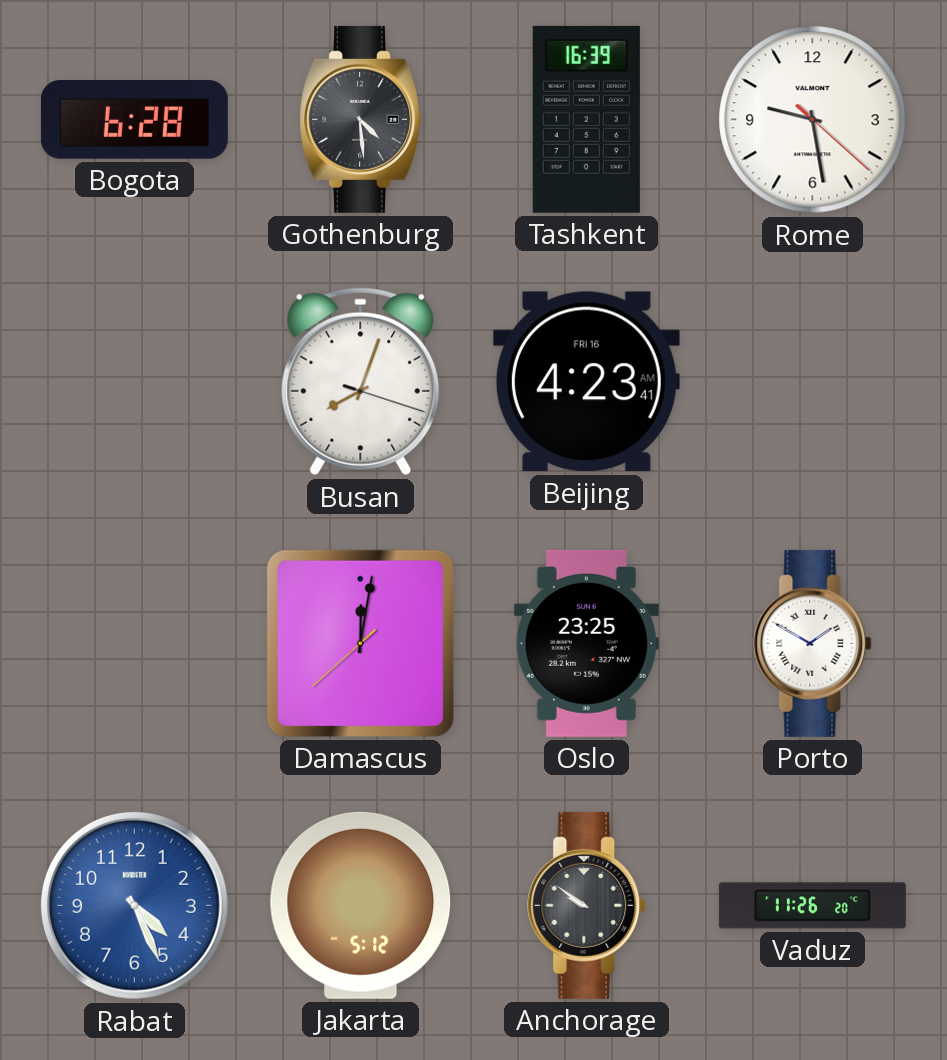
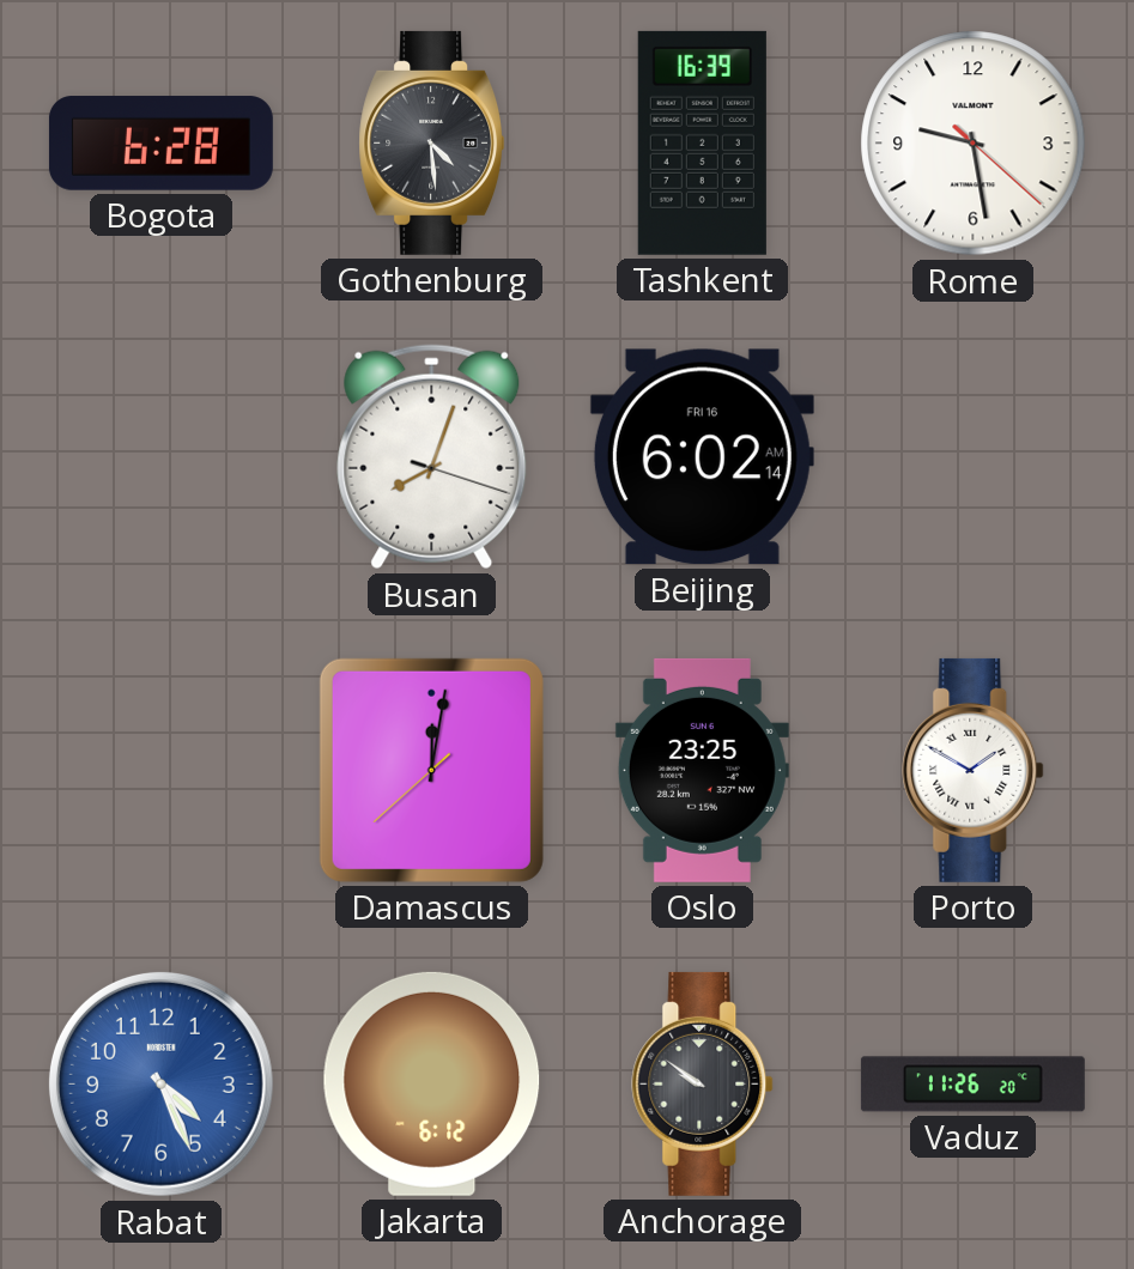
Beijing: 4:23 -> 6:02
Jakarta: 5:12 -> 6:12
